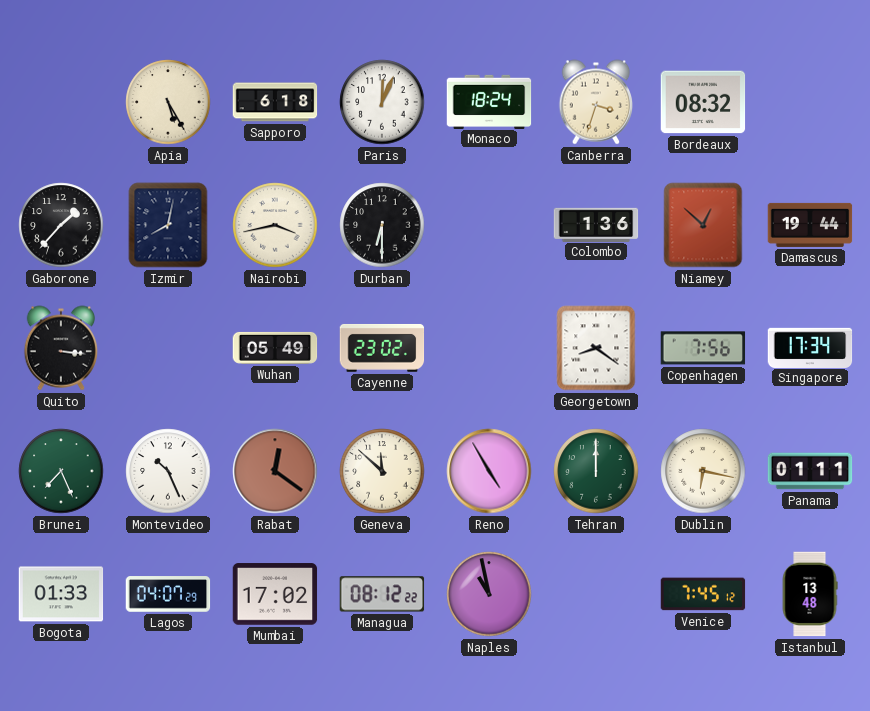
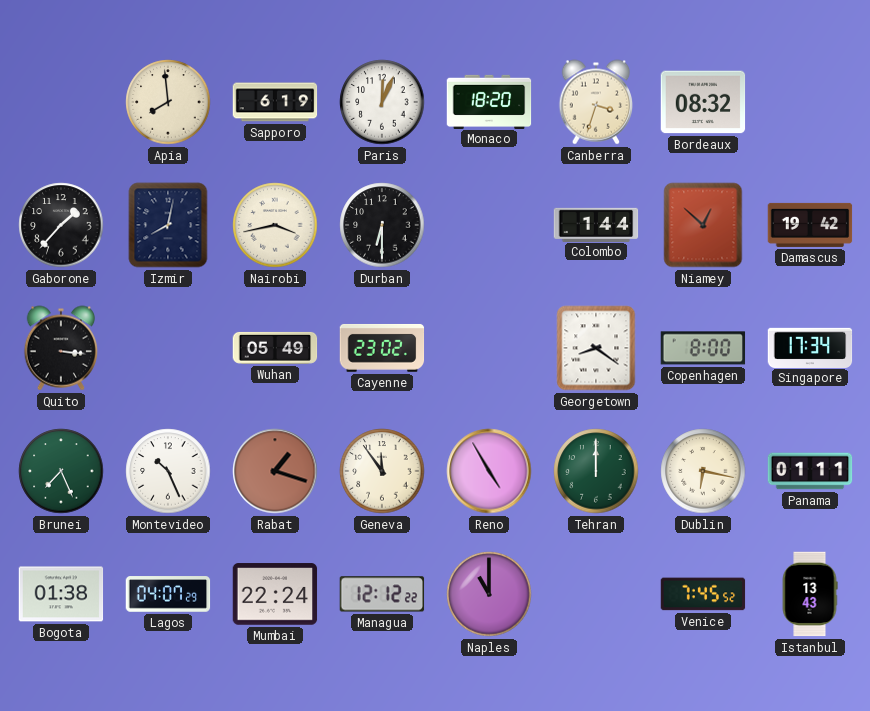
Apia: 5:25 -> 7:59
Sapporo: 6:18 -> 6:19
Monaco: 18:24 -> 18:20
Colombo: 1:36 -> 1:44
Damascus: 19:44 -> 19:42
Copenhagen: 7:56 -> 8:00
Rabat: 12:21 -> 1:18
Geneva: 11:52 -> 11:54
Bogota: 01:33 -> 01:38
Mumbai: 17:02 -> 22:24
Managua: 08:12 -> 12:12
Naples: 10:58 -> 11:00
Venice: 7:45:12 -> 7:45:52
Istanbul: 13:48 -> 13:43
